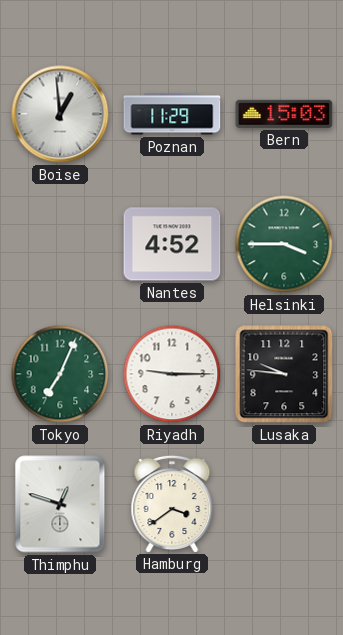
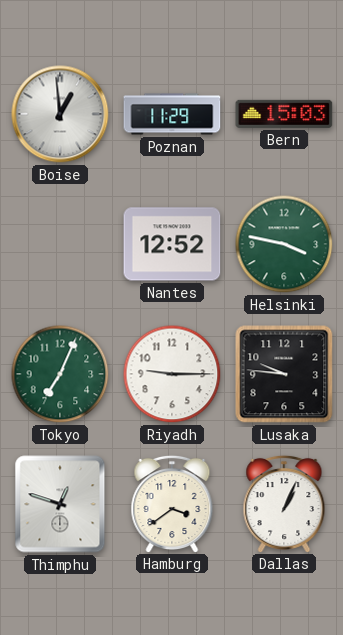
Nantes: 4:52 -> 12:52
Helsinki: 3:45 -> 3:47
Dallas: none -> 1:04
